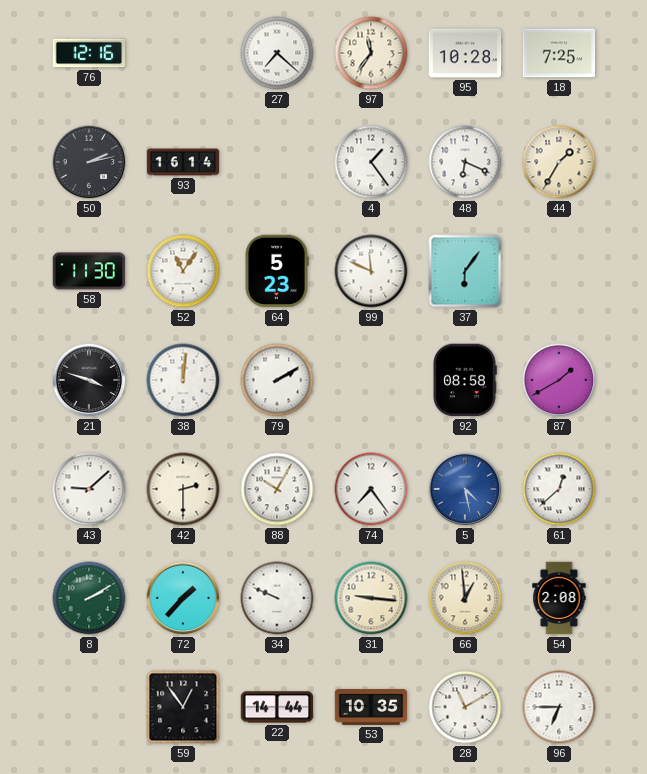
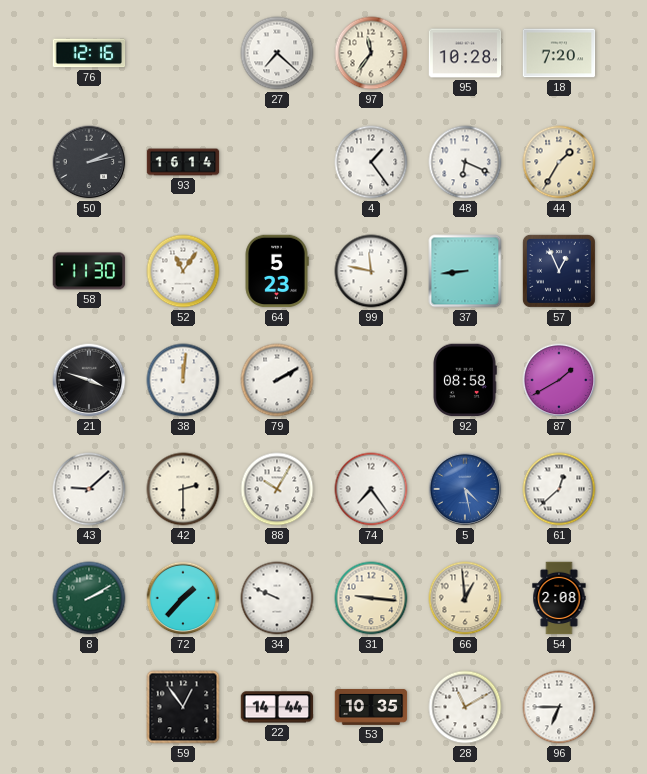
18: 7:25 -> 7:20
99: 11:49 -> 11:47
37: 6:06 -> 8:44
57: none -> 12:56
